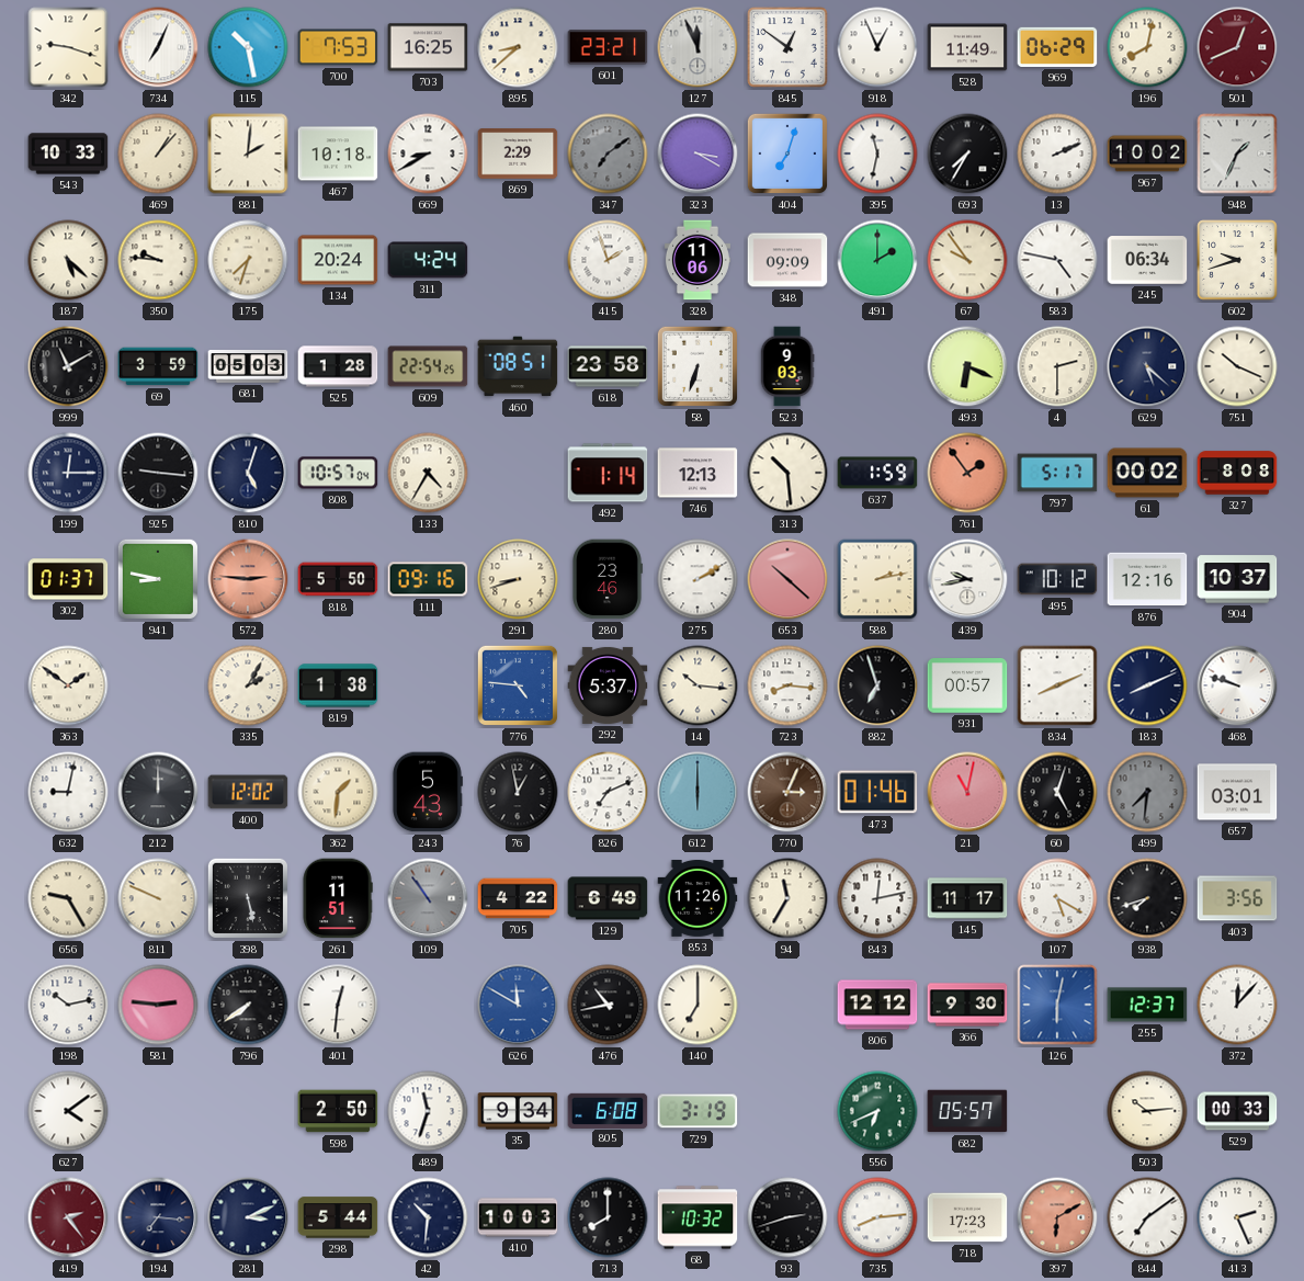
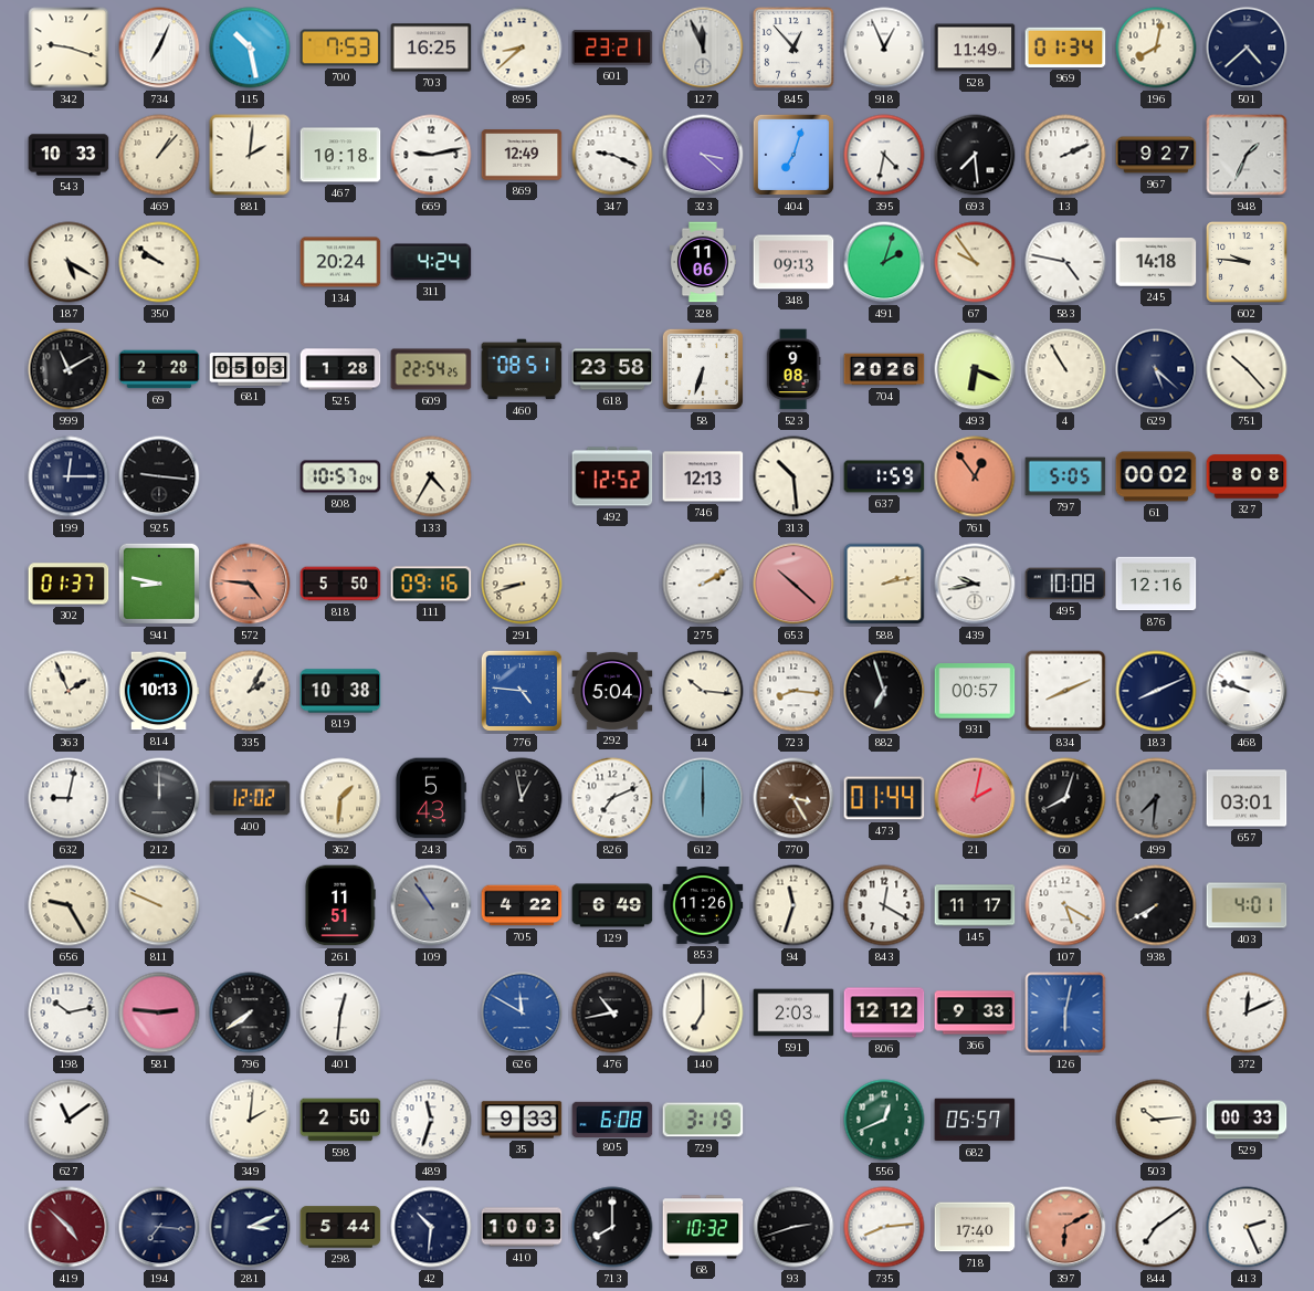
845: 12:51 -> 12:53
969: 06:29 -> 01:34
501: 12:41 -> 4:38
501 dial: burgundy -> navy
669: 8:40 -> 9:13
869: 2:29 -> 12:49
347: 7:09 -> 9:19
347 dial: grey -> white
323: 3:20 -> 3:22
395: 11:32 -> 4:32
693: 7:35 -> 7:29
967: 10:02 -> 9:27
187: 5:22 -> 5:20
350: 9:46 -> 9:51
175: 7:33 -> none
415: 1:57 -> none
348: 09:09 -> 09:13
491: 2:00 -> 2:03
245: 06:34 -> 14:18
602: 9:42 -> 9:46
69: 3:59 -> 2:28
523: 9:03 -> 9:08
704: none -> 20:26
4: 2:30 -> 10:55
751: 10:19 -> 10:23
810: 5:03 -> none
492: 1:14 -> 12:52
761: 1:54 -> 12:54
797: 5:17 -> 5:05
572: 2:46 -> 4:46
280: 23:46 -> none
495: 10:12 -> 10:08
904: 10:37 -> none
363: 1:51 -> 1:56
814: none -> 10:13
819: 1:38 -> 10:38
292: 5:37 -> 5:04
770: 3:04 -> 3:25
473: 01:46 -> 01:44
21: 11:02 -> 2:02
60: 5:03 -> 8:03
398: 5:28 -> none
94: 11:35 -> 11:33
843: 12:13 -> 12:20
938: 7:42 -> 7:40
403: 3:56 -> 4:01
591: none -> 2:03
366: 9:30 -> 9:33
255: 12:37 -> none
372: 12:07 -> 12:11
627: 4:09 -> 11:09
349: none -> 2:01
35: 9:34 -> 9:33
556: 6:41 -> 12:41
419: 2:24 -> 4:52
718: 17:23 -> 17:40
